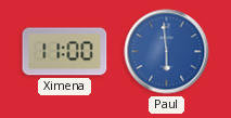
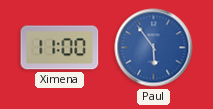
Paul: 5:59 -> 5:54
